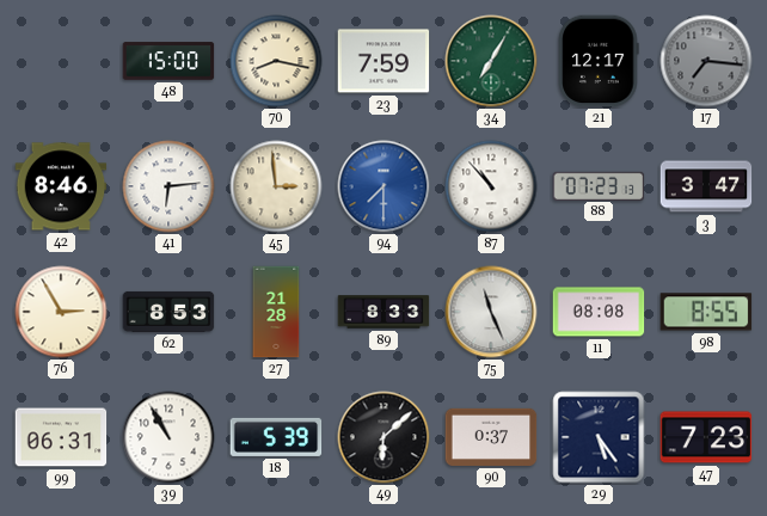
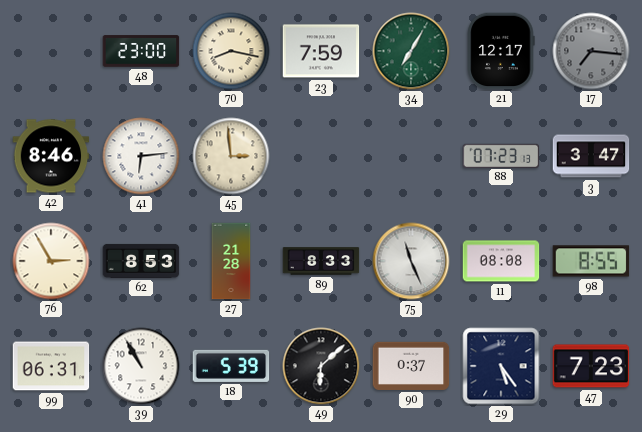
48: 15:00 -> 23:00
94: 7:30 -> none
87: 10:53 -> none
